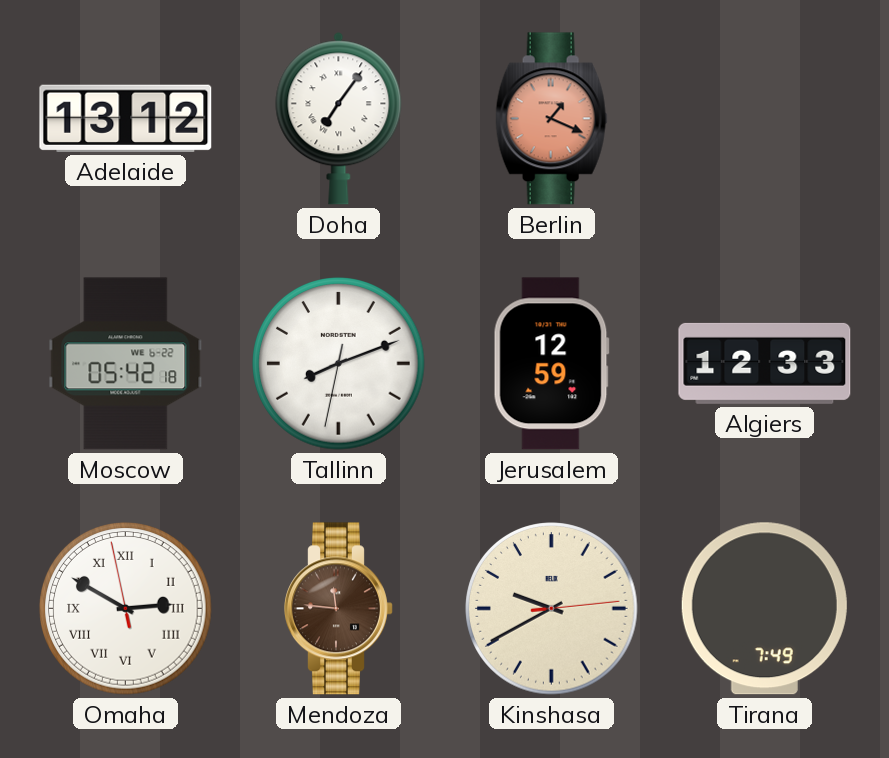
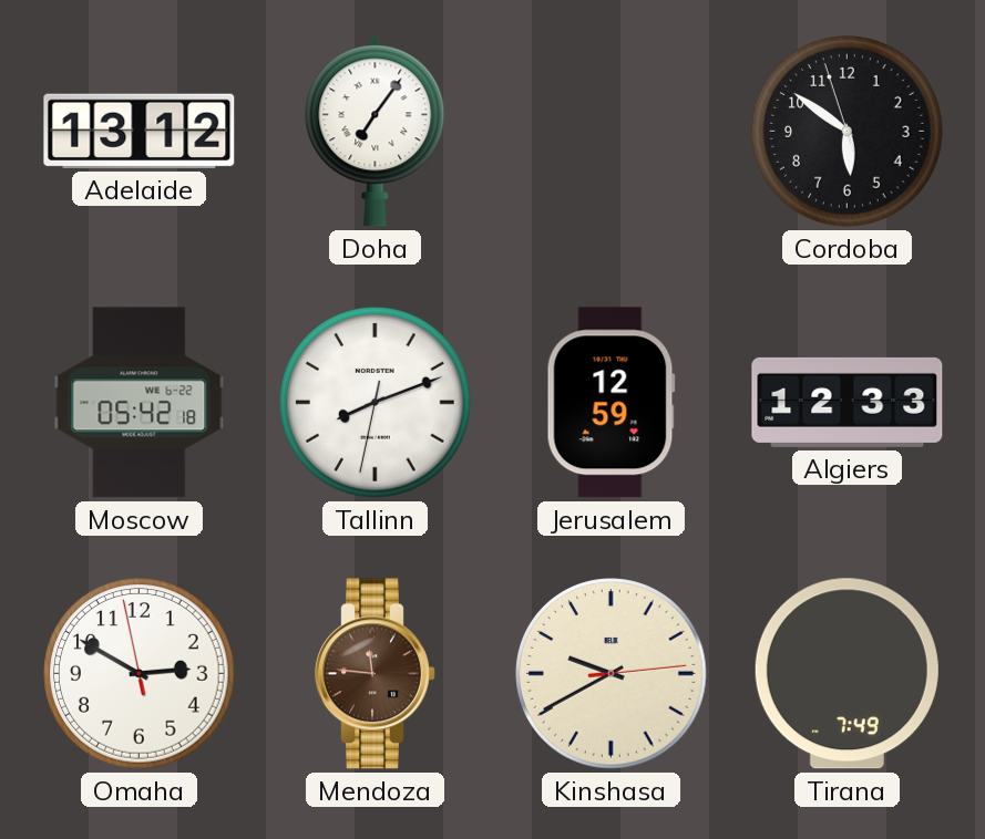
Berlin: 1:19 -> none
Cordoba: none -> 5:50
Omaha numerals: Roman -> Arabic
